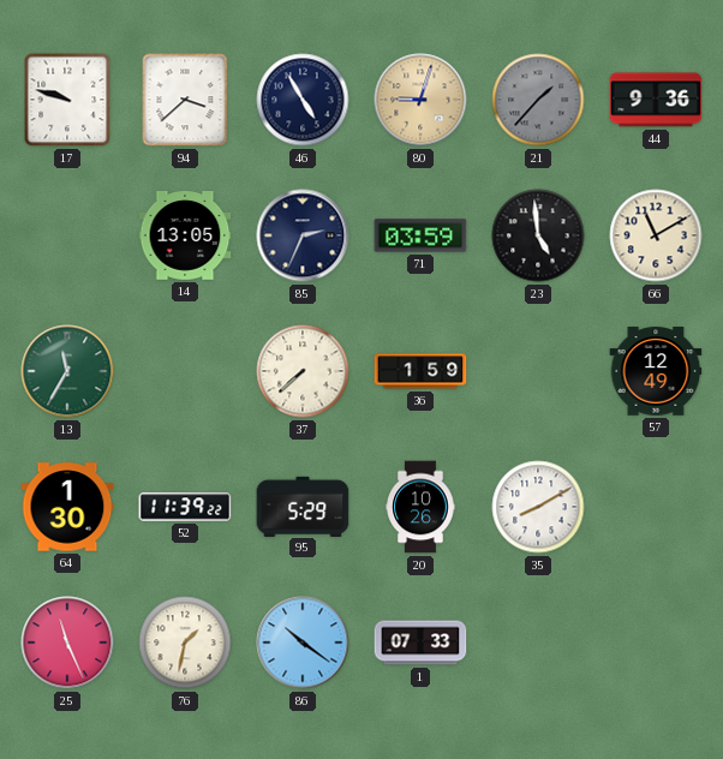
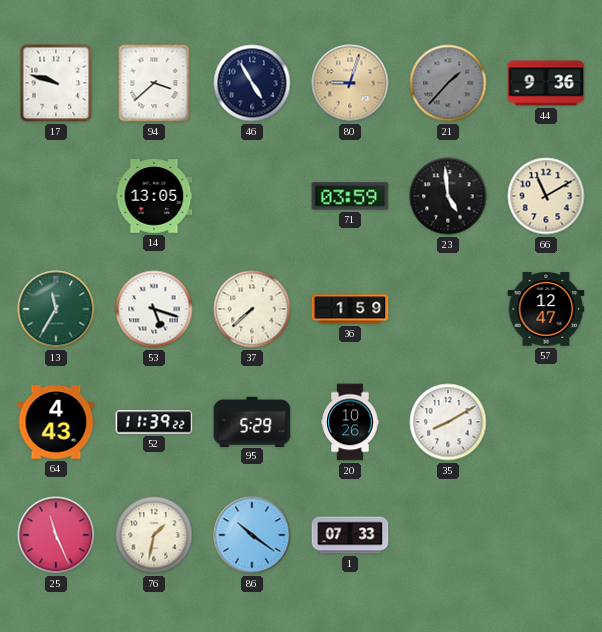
85: 2:34 -> none
53: none -> 5:18
57: 12:49 -> 12:47
64: 1:30 -> 4:43
